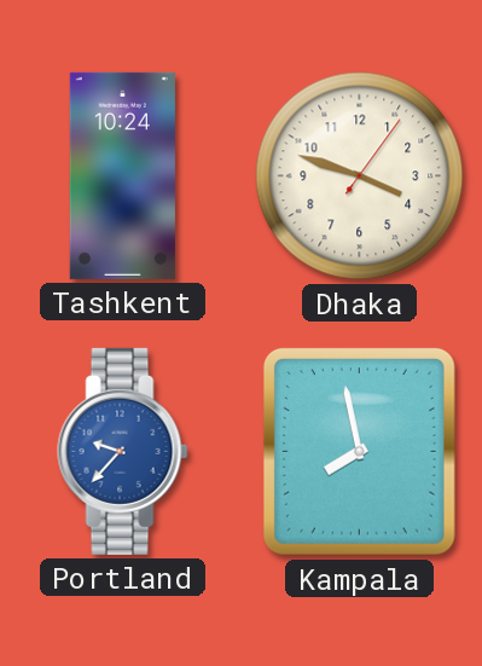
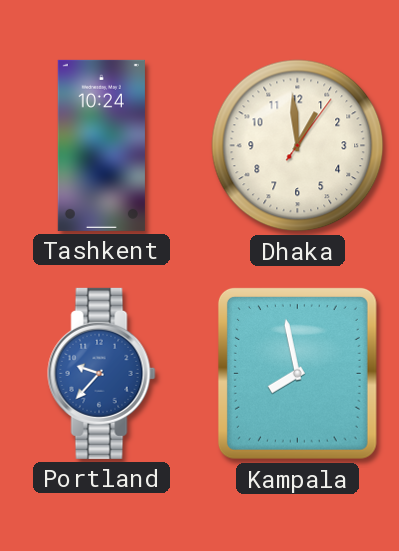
Dhaka: 3:48 -> 12:59
